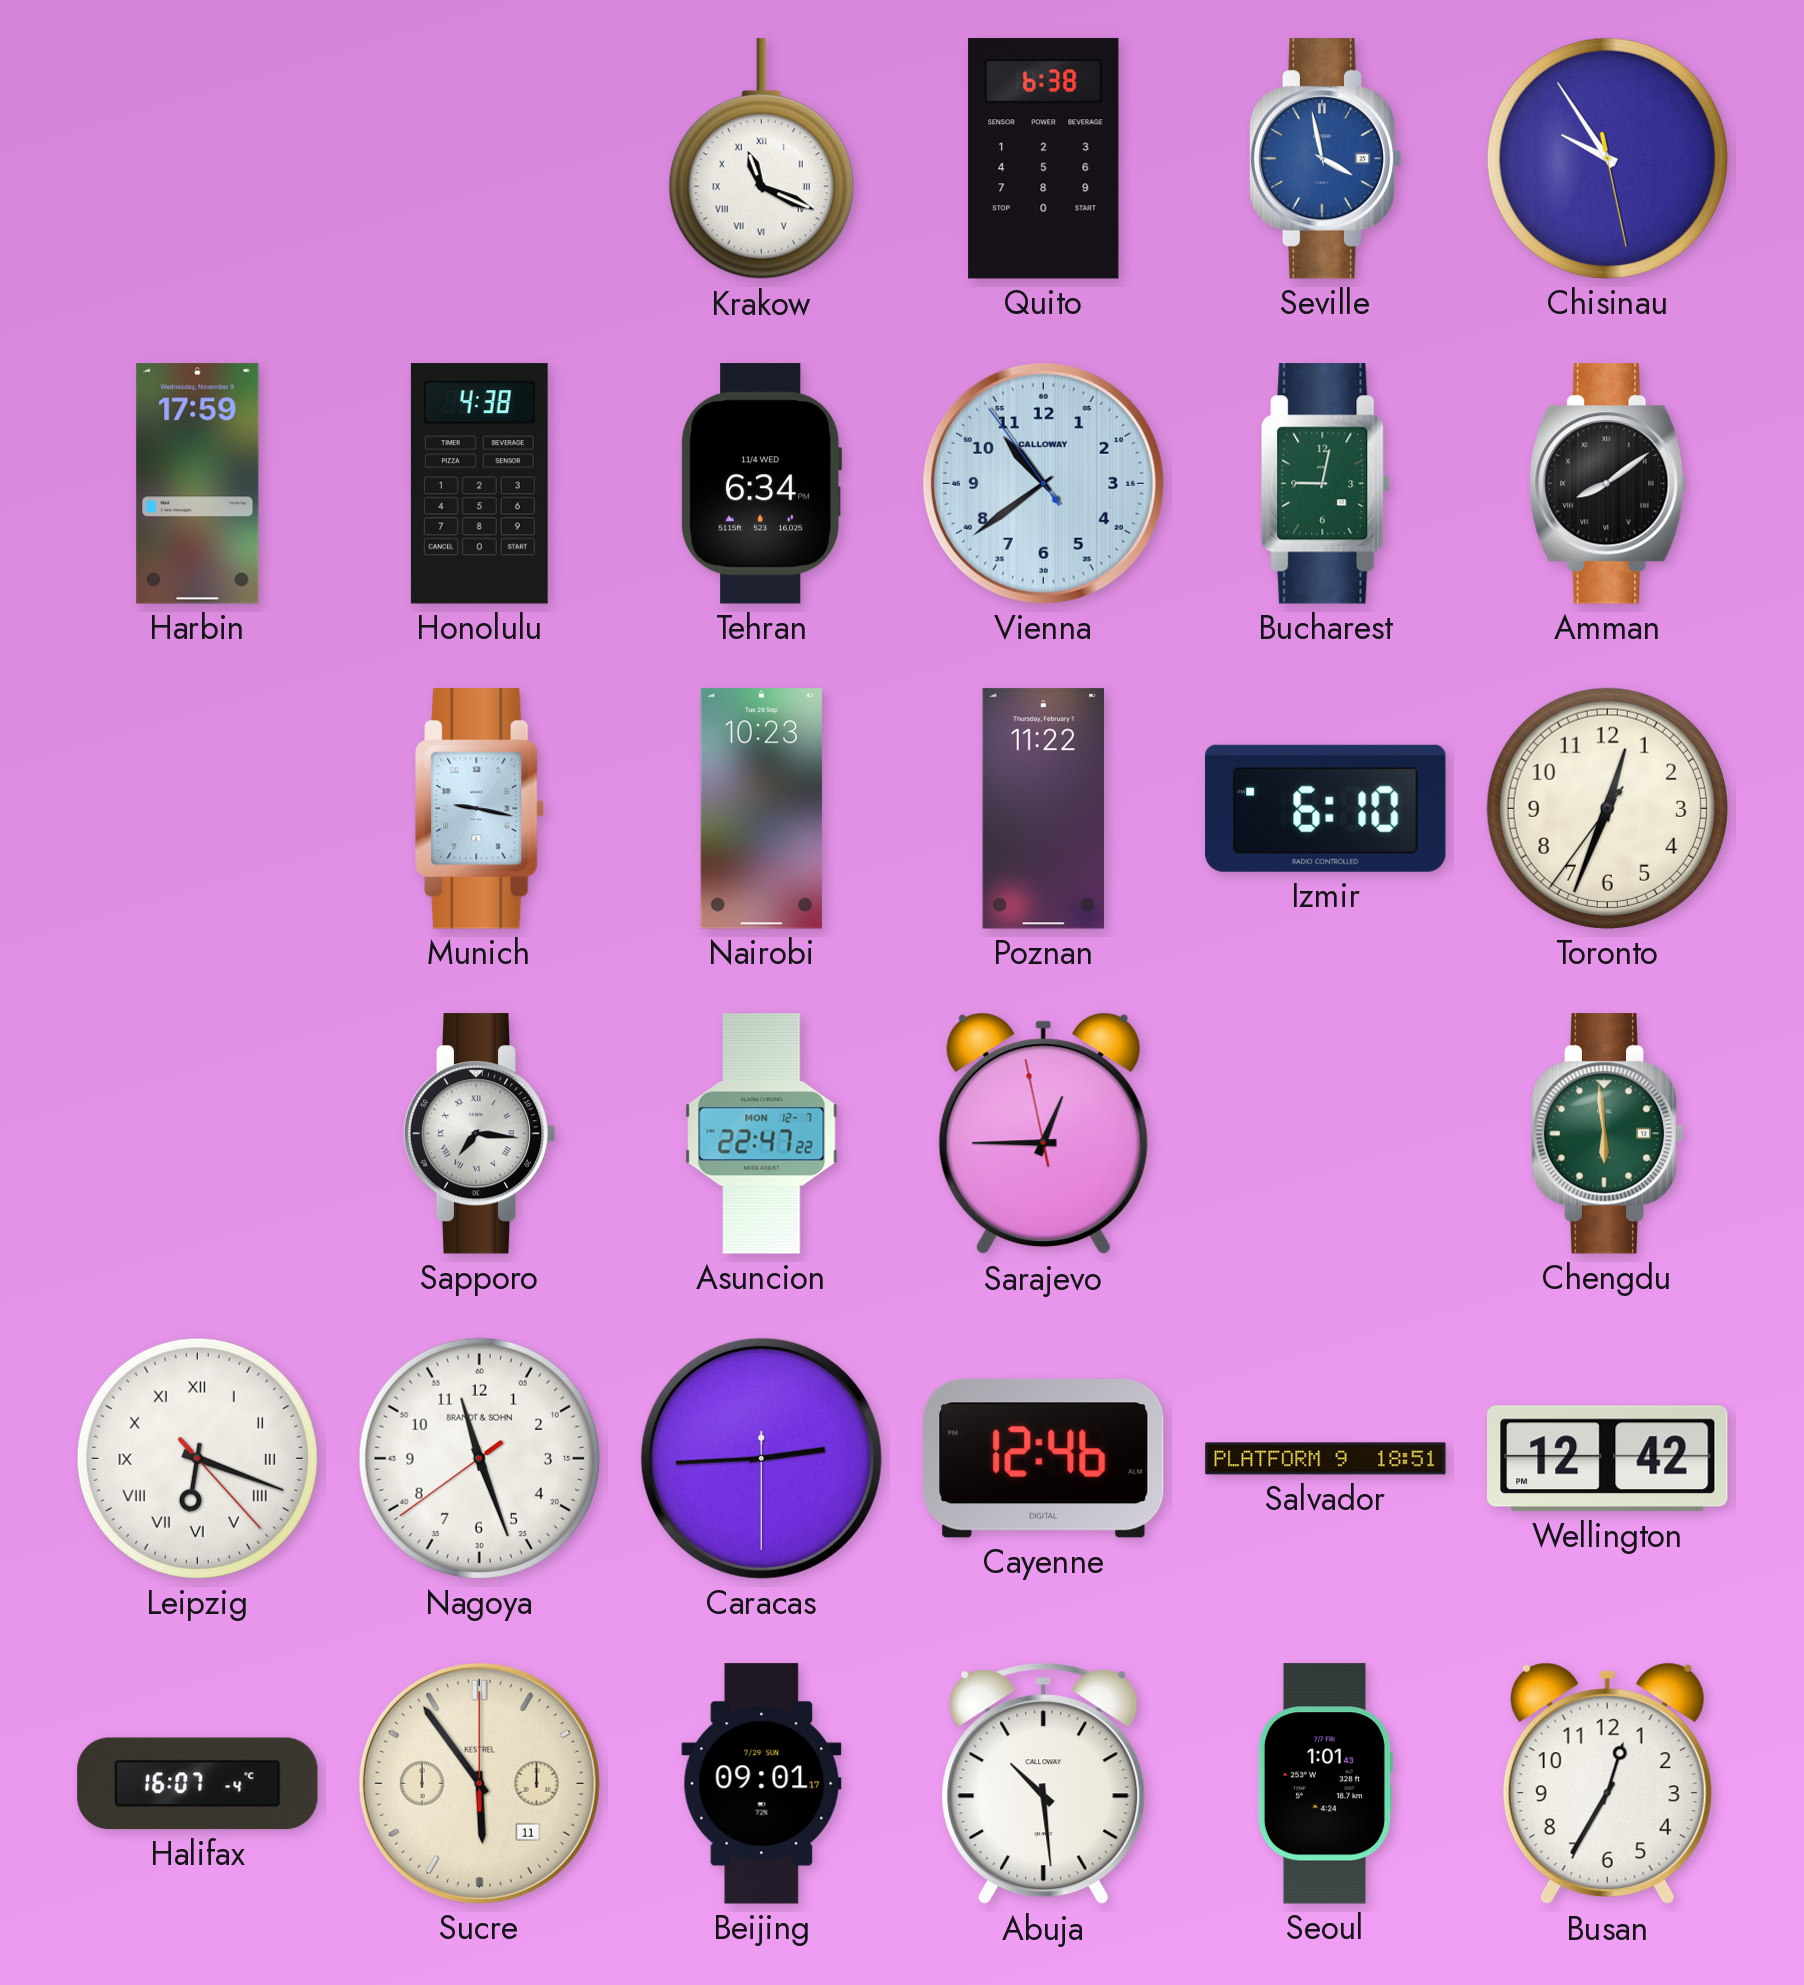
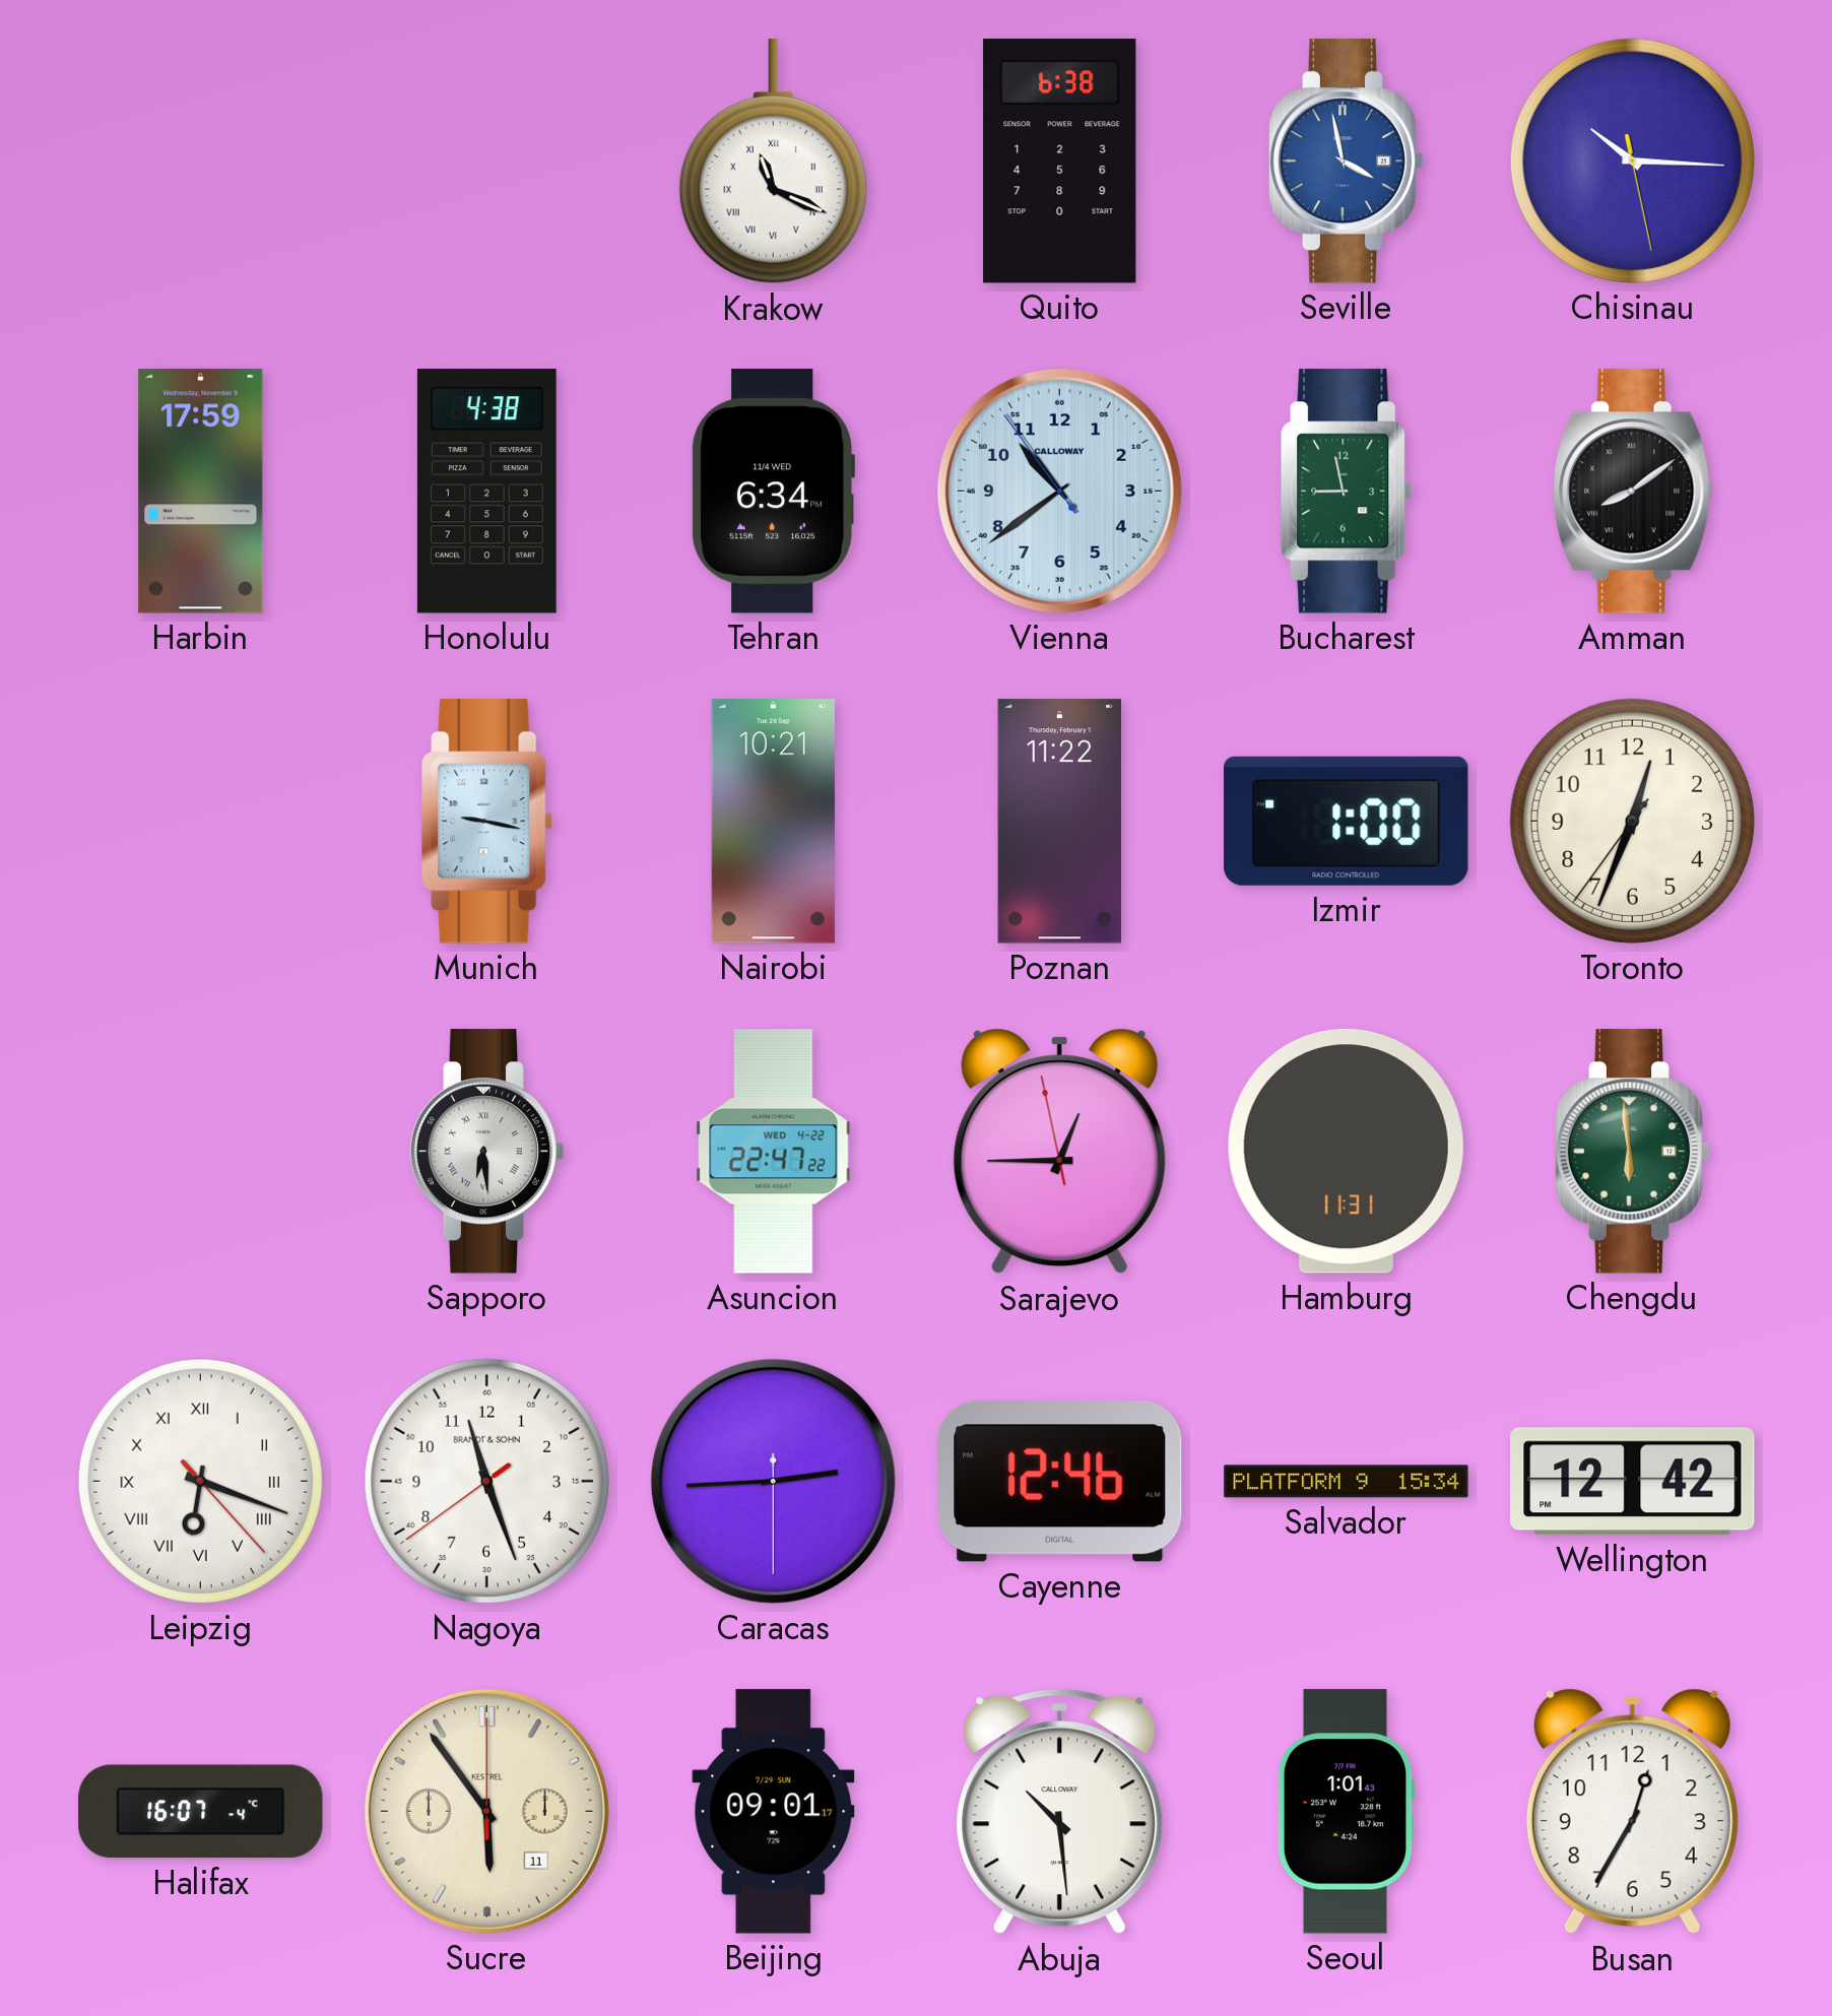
Chisinau: 9:54 -> 10:15
Bucharest: 9:02 -> 8:58
Nairobi: 10:23 -> 10:21
Izmir: 6:10 -> 1:00
Sapporo: 7:16 -> 6:29
Asuncion date: MON 12-7 -> WED 4-22
Hamburg: none -> 11:31
Salvador: 18:51 -> 15:34
